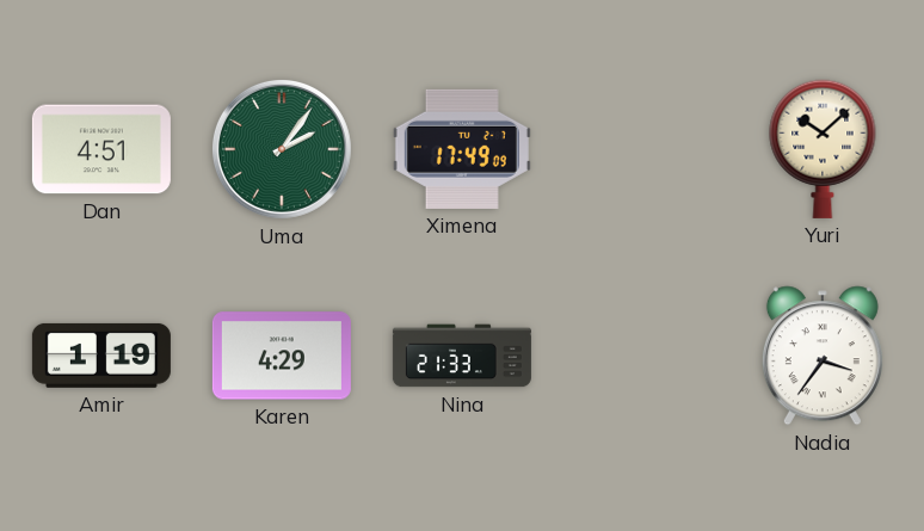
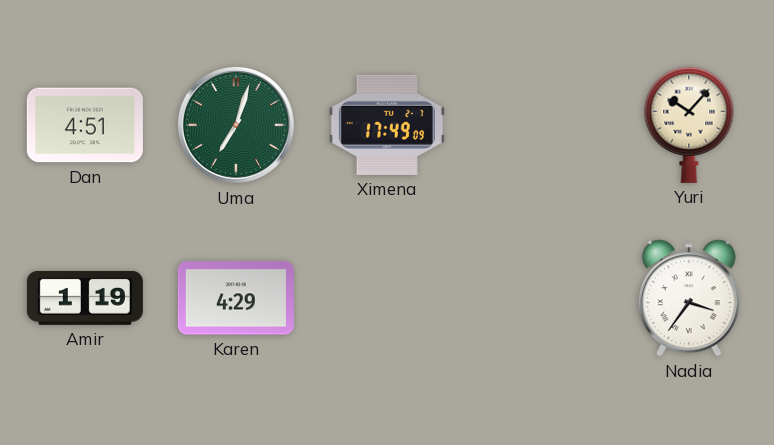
Uma: 2:06 -> 7:03
Yuri: 10:08 -> 10:07
Nina: 21:33 -> none
